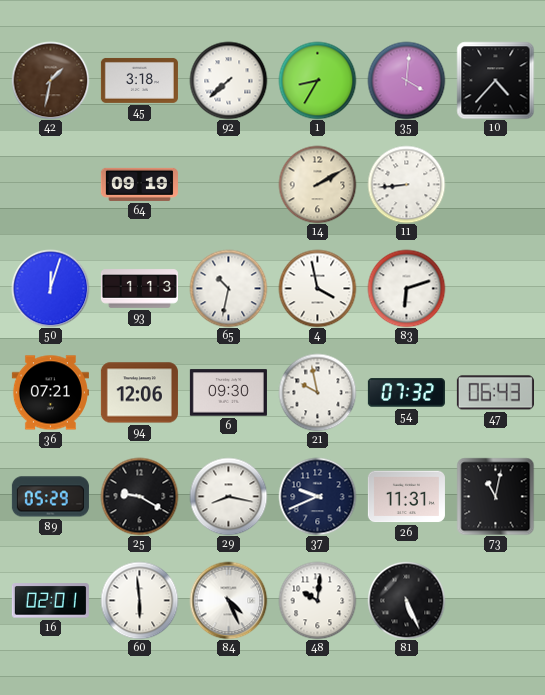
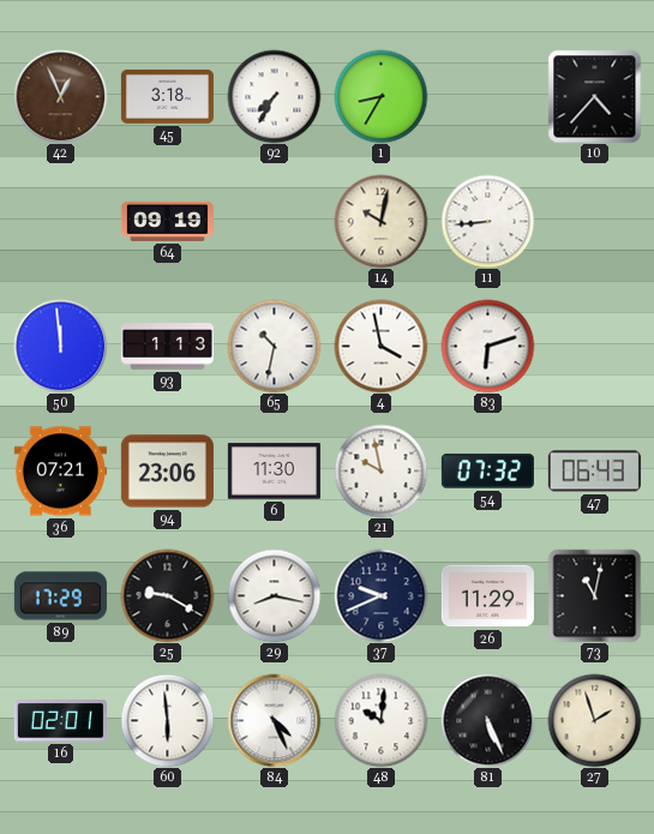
42: 1:32 -> 12:56
92: 7:38 -> 7:35
35: 4:01 -> none
14: 2:10 -> 10:02
50: 12:03 -> 11:59
94: 12:06 -> 23:06
6: 09:30 -> 11:30
89: 05:29 -> 17:29
26: 11:31 -> 11:29
27: none -> 1:57
